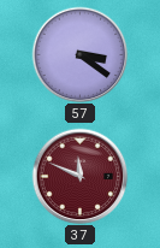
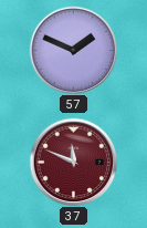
57: 3:21 -> 1:49
